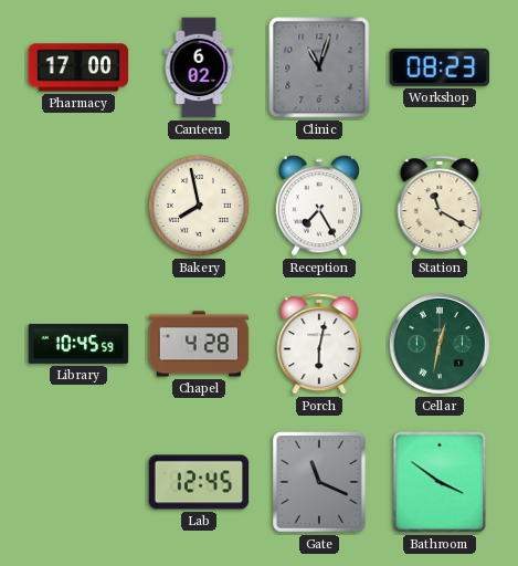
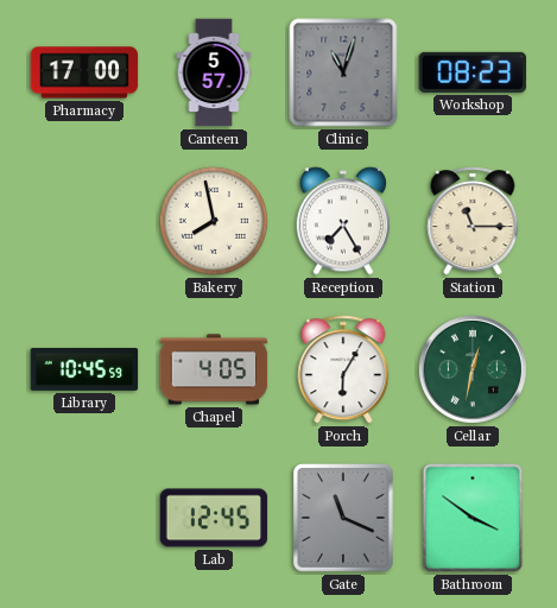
Canteen: 6:02 -> 5:57
Station: 11:20 -> 11:15
Chapel: 4:28 -> 4:05
Porch: 6:02 -> 6:05
